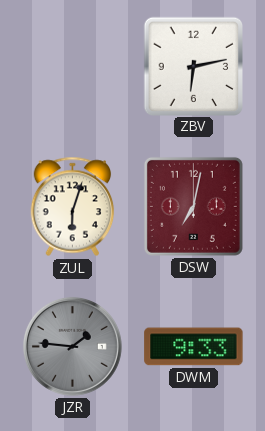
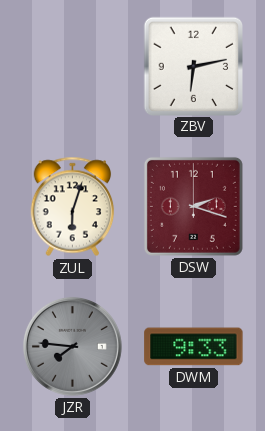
DSW: 7:02 -> 2:18
JZR: 1:46 -> 7:46
